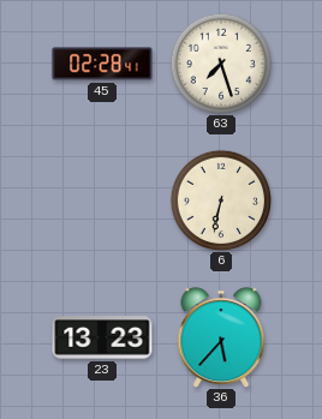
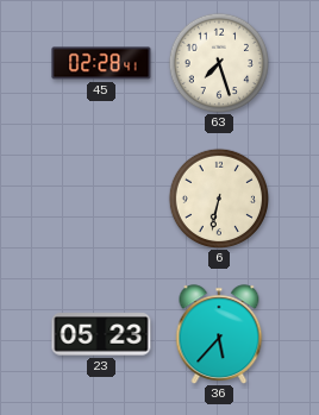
23: 13:23 -> 05:23
